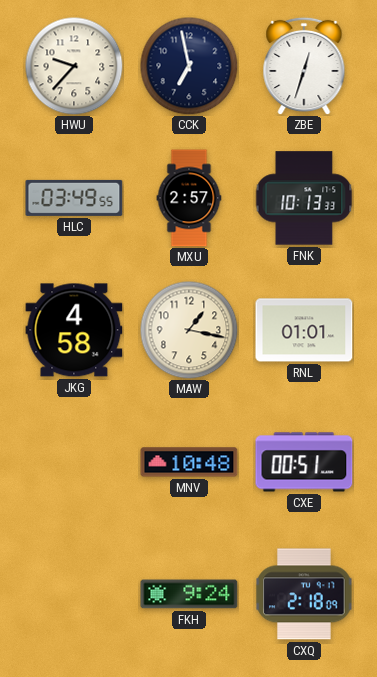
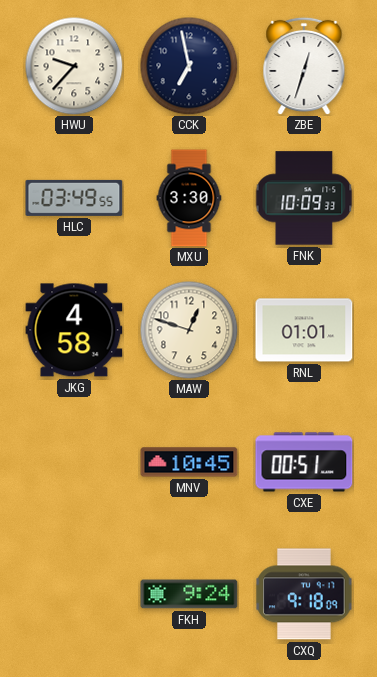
MXU: 2:57 -> 3:30
FNK: 10:13 -> 10:09
MAW: 1:17 -> 12:48
MNV: 10:48 -> 10:45
CXQ: 2:18 -> 9:18
